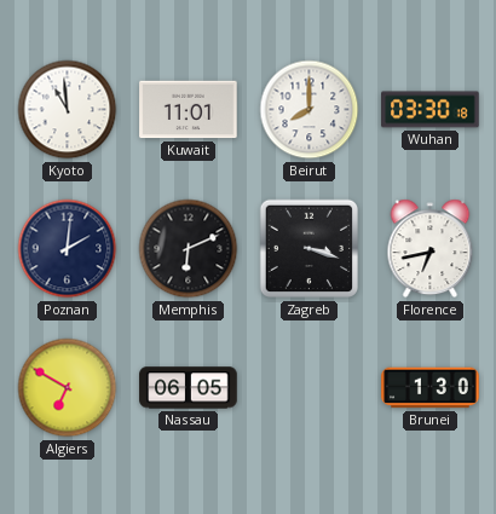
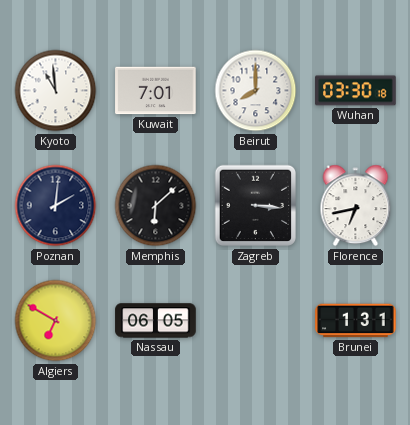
Kuwait: 11:01 -> 7:01
Memphis: 6:11 -> 6:08
Zagreb: 3:18 -> 3:16
Brunei: 1:30 -> 1:31
